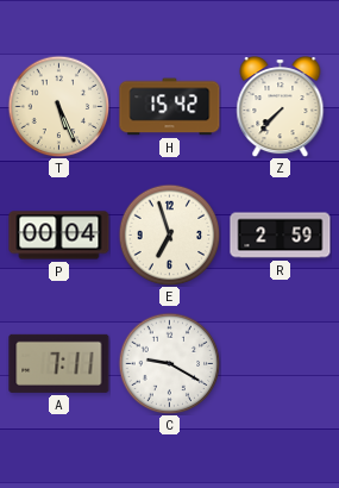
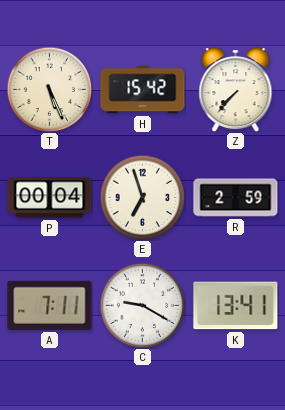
K: none -> 13:41
